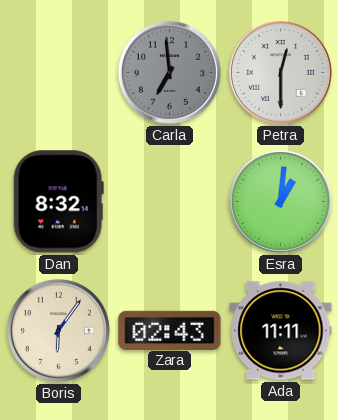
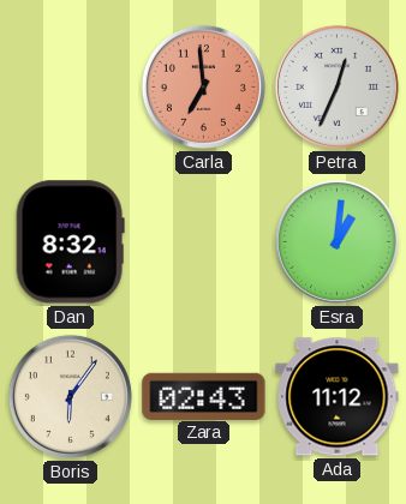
Carla dial: grey -> salmon
Petra: 12:30 -> 12:34
Ada: 11:11 -> 11:12
